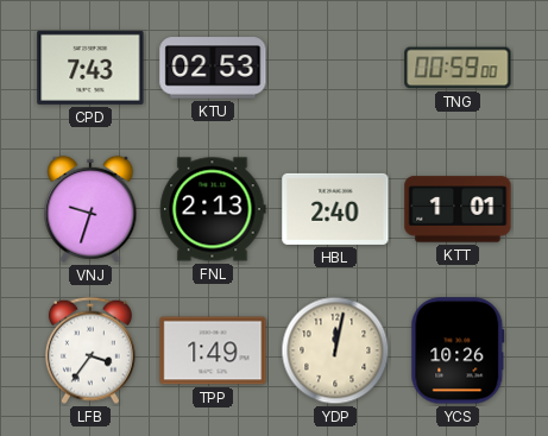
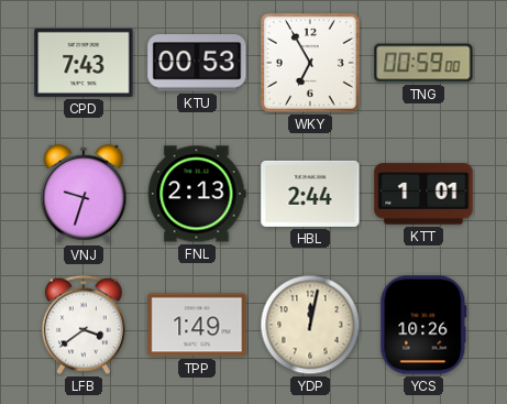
KTU: 02:53 -> 00:53
WKY: none -> 6:55
HBL: 2:40 -> 2:44
LFB: 3:36 -> 3:39
